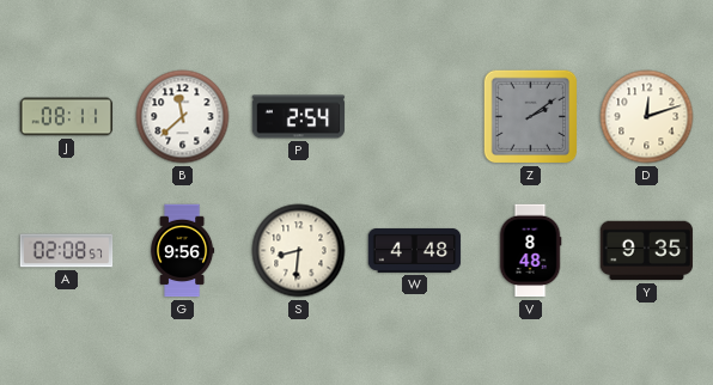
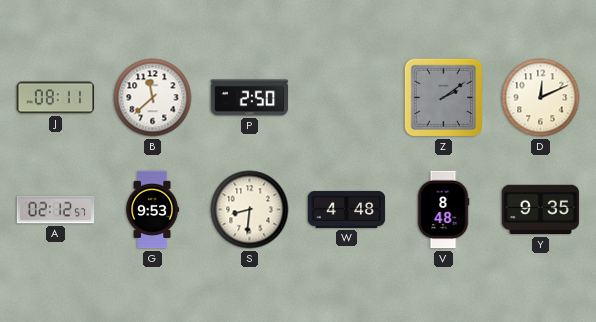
P: 2:54 -> 2:50
D: 12:12 -> 12:11
A: 02:08 -> 02:12
G: 9:56 -> 9:53
